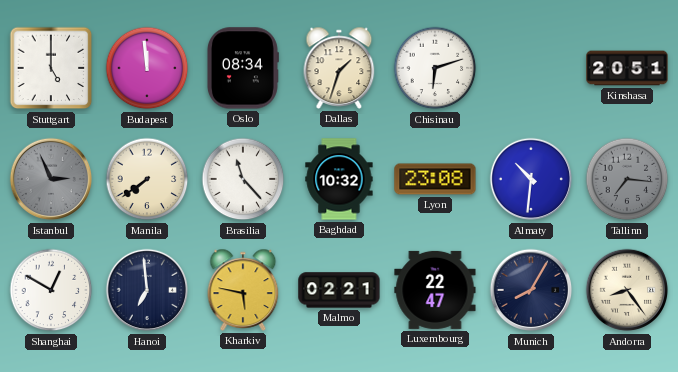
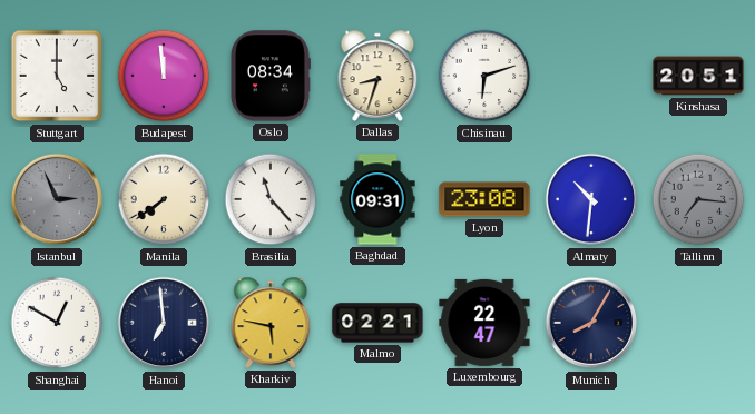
Dallas: 1:33 -> 8:33
Baghdad: 10:32 -> 09:31
Andorra: 8:24 -> none
